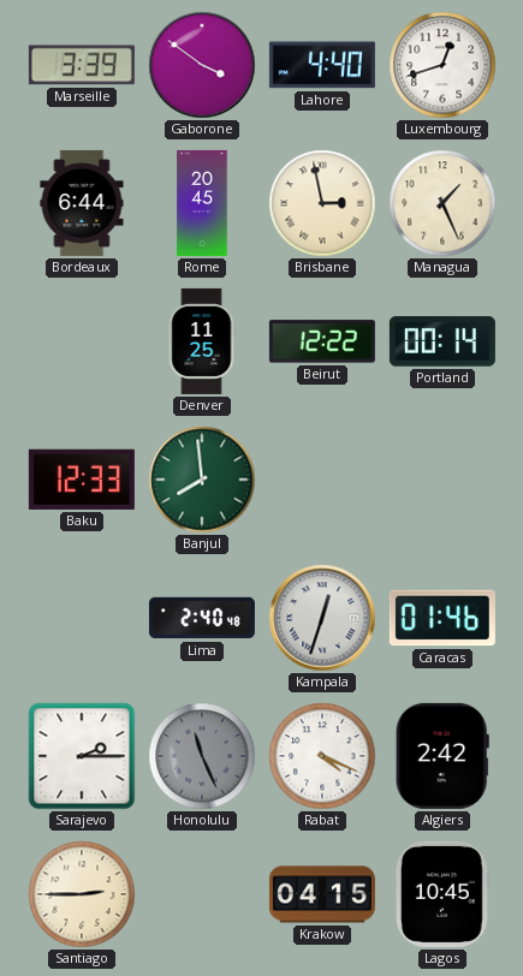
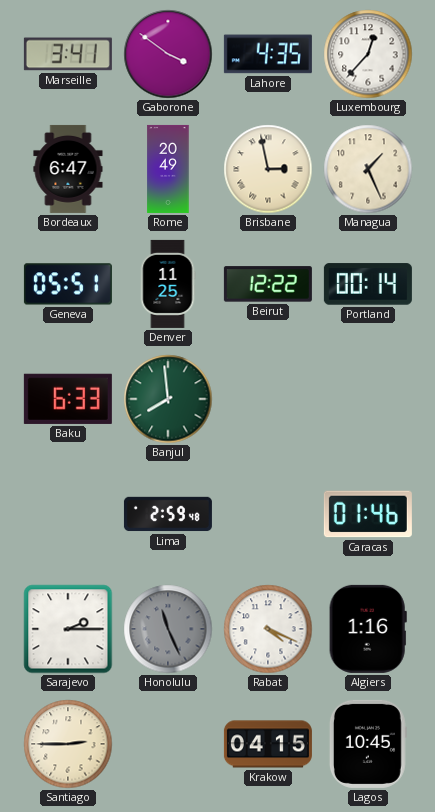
Marseille: 3:39 -> 3:41
Lahore: 4:40 -> 4:35
Luxembourg: 12:42 -> 12:37
Bordeaux: 6:44 -> 6:47
Rome: 20:45 -> 20:49
Geneva: none -> 05:51
Baku: 12:33 -> 6:33
Lima: 2:40 -> 2:59
Kampala: 12:33 -> none
Algiers: 2:42 -> 1:16
